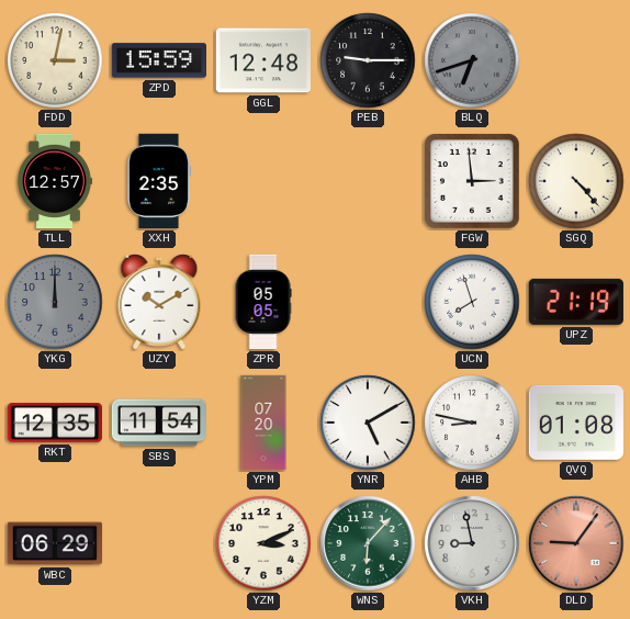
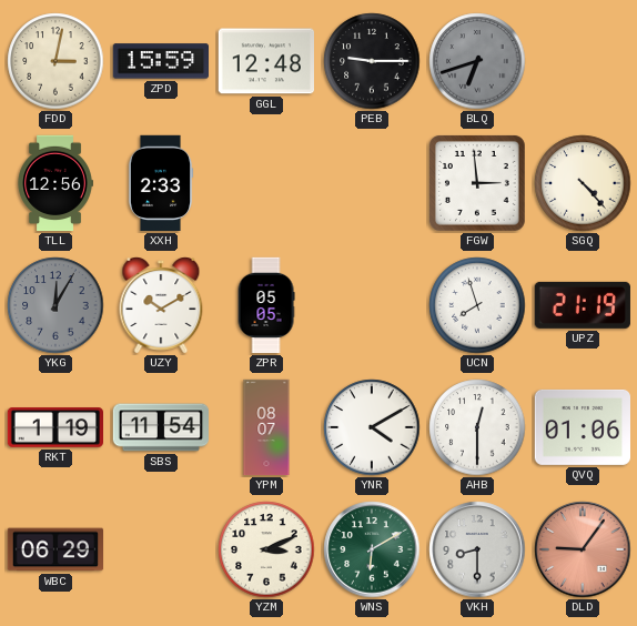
TLL: 12:57 -> 12:56
XXH: 2:35 -> 2:33
YKG: 12:00 -> 12:05
RKT: 12:35 -> 1:19
YPM: 07:20 -> 08:07
YNR: 5:10 -> 4:10
AHB: 8:47 -> 12:30
QVQ: 01:08 -> 01:06
WNS: 6:07 -> 6:10
VKH: 8:58 -> 8:30
